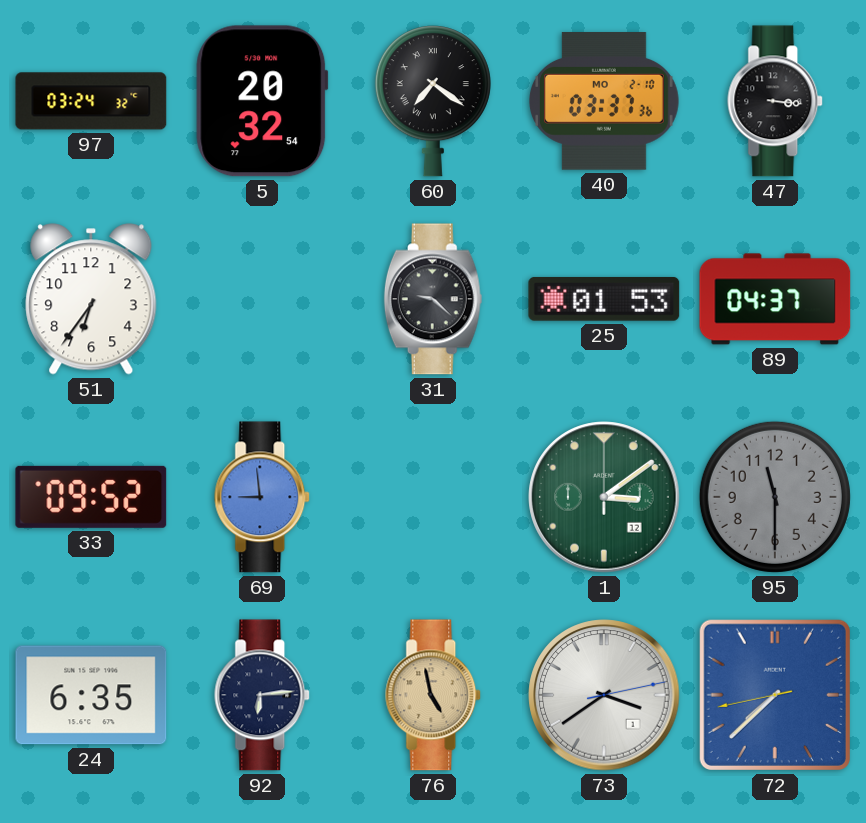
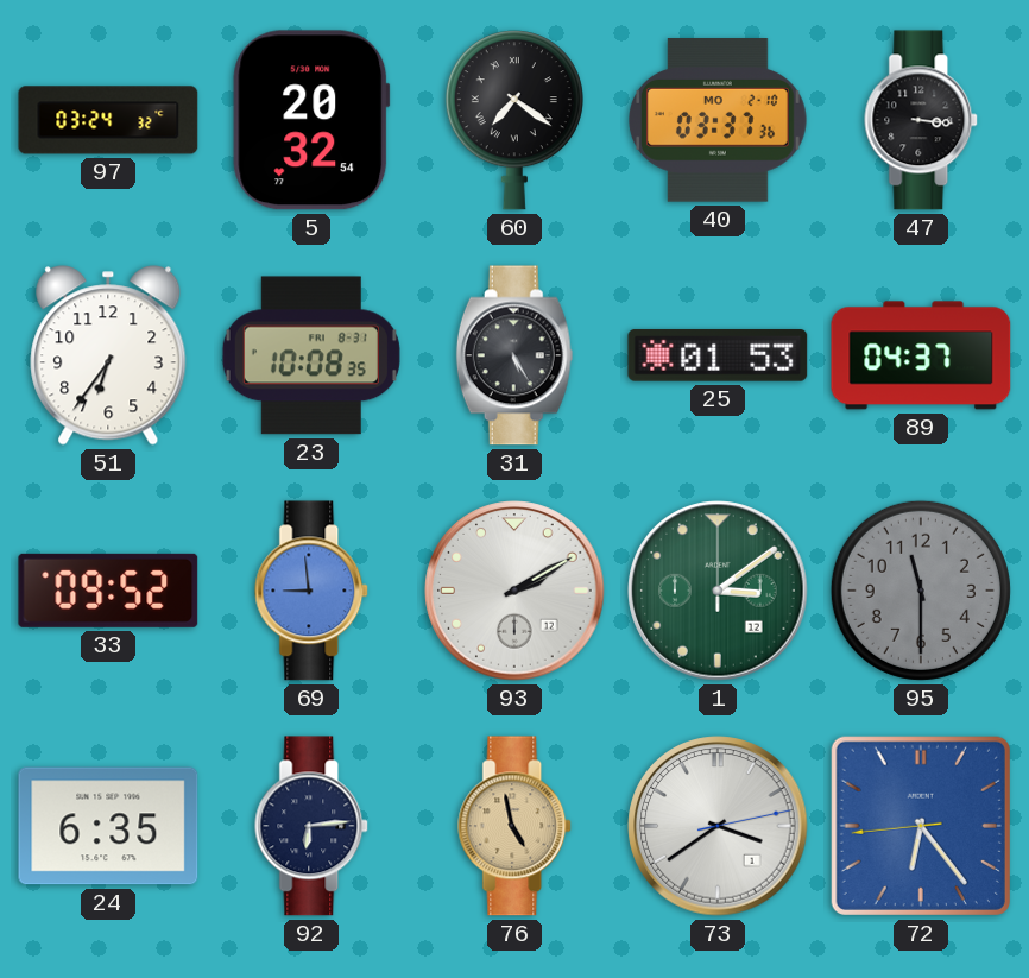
23: none -> 10:08
31: 9:22 -> 5:25
93: none -> 2:10
72: 7:37 -> 6:23
